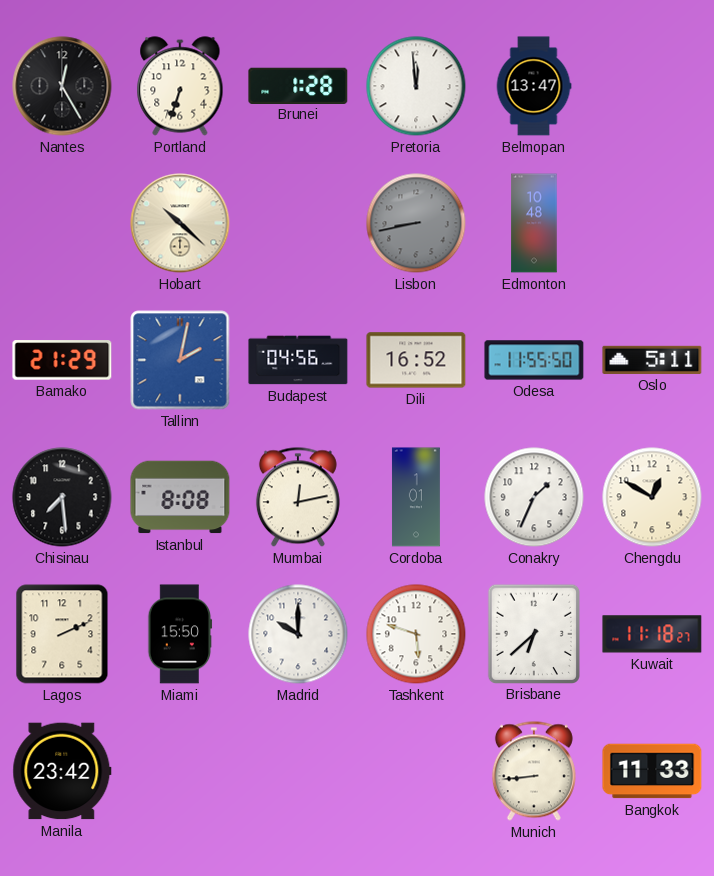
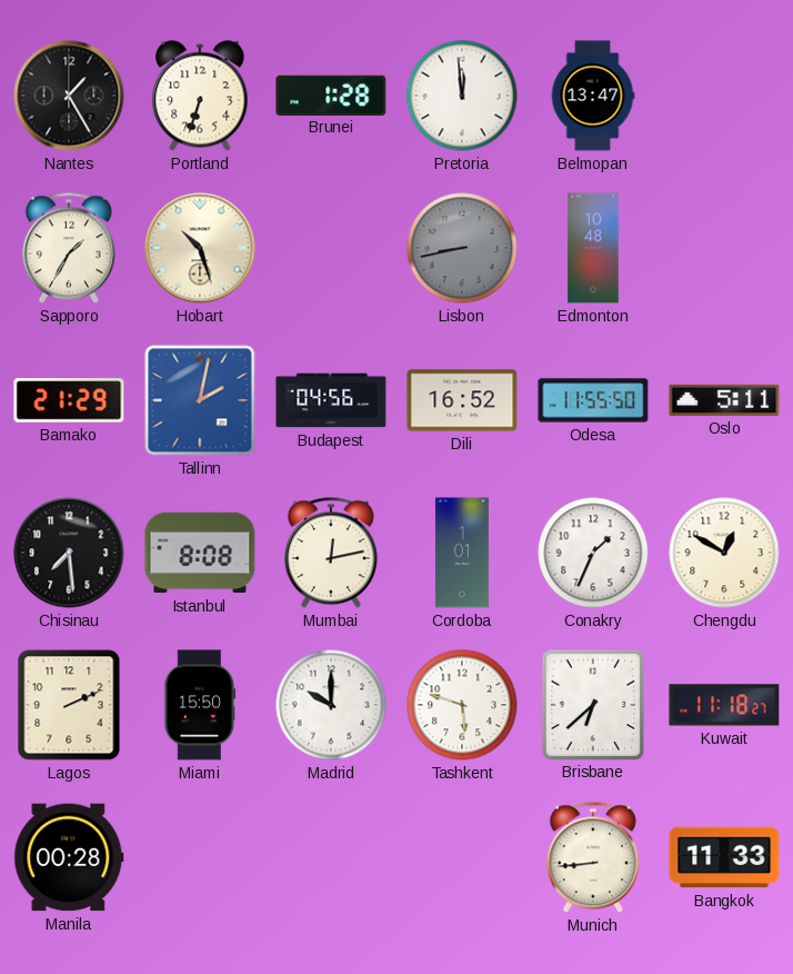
Nantes: 12:25 -> 1:25
Sapporo: none -> 1:35
Hobart: 10:22 -> 10:27
Manila: 23:42 -> 00:28
